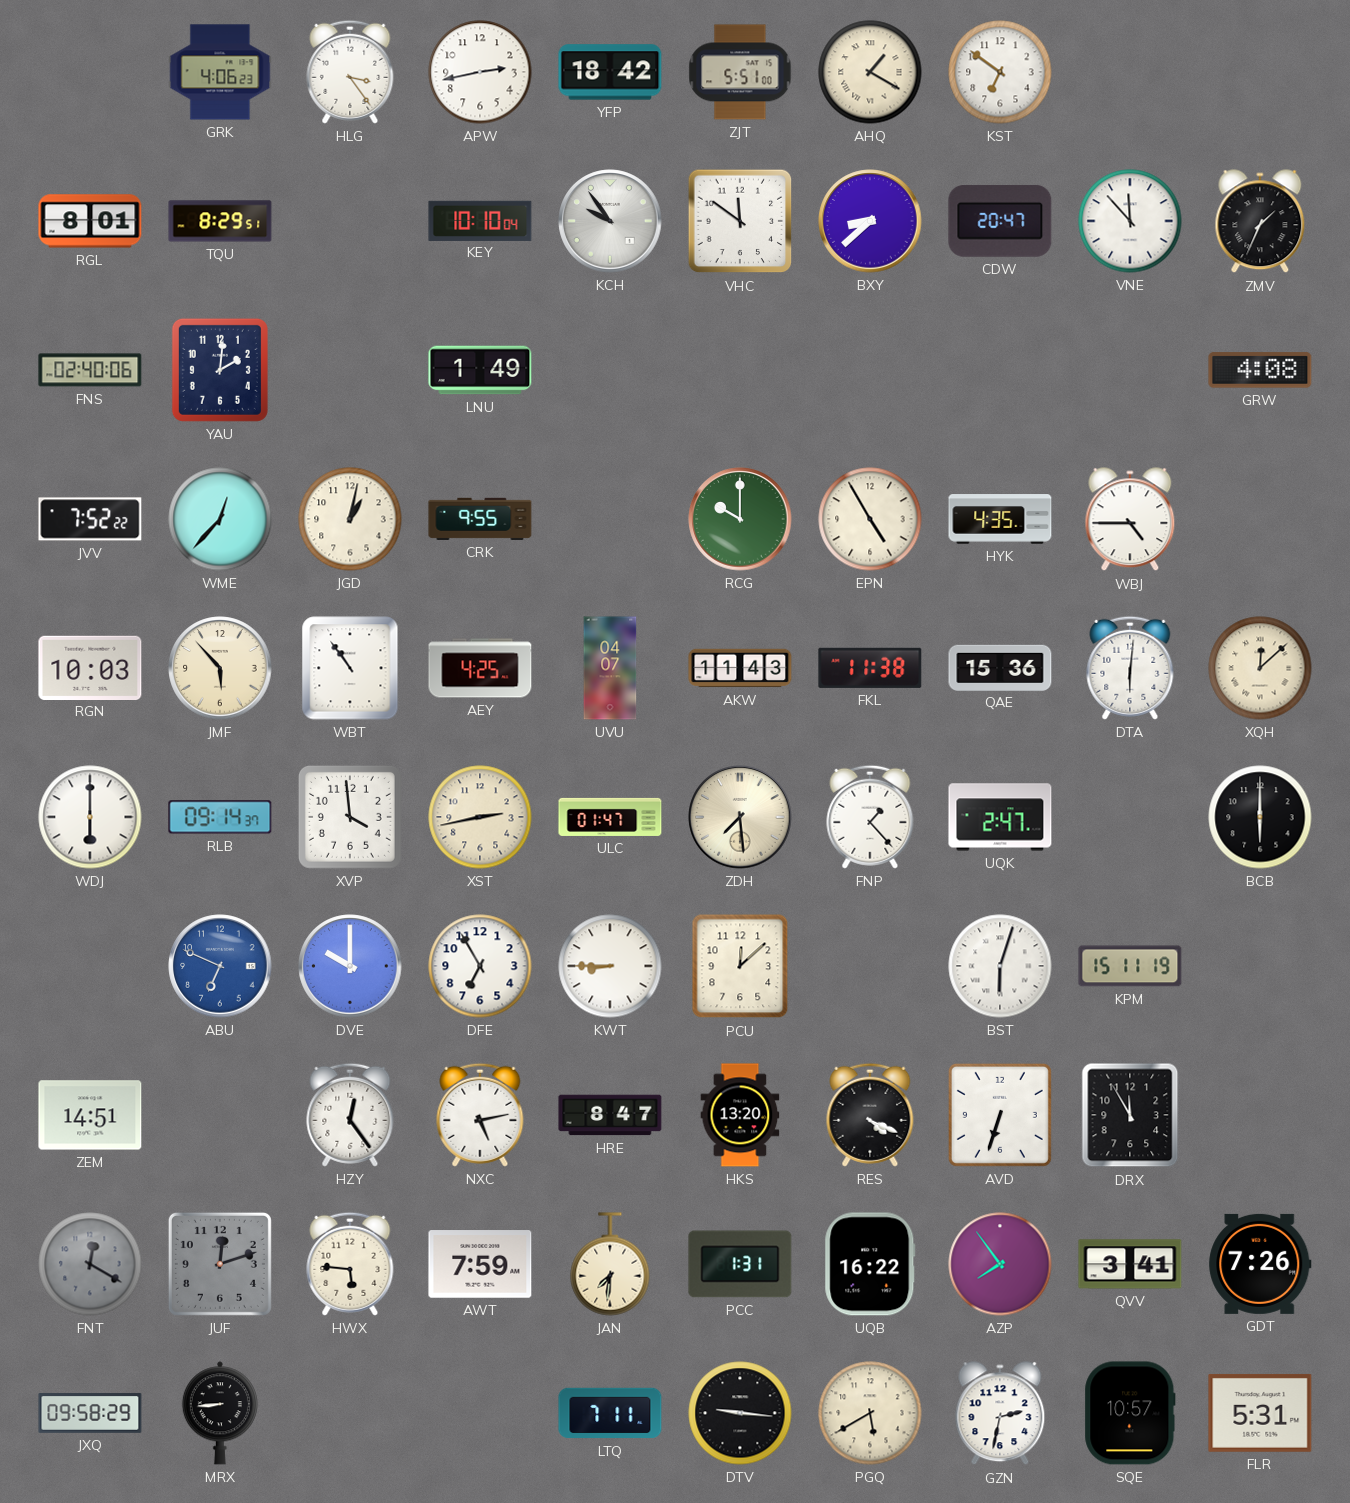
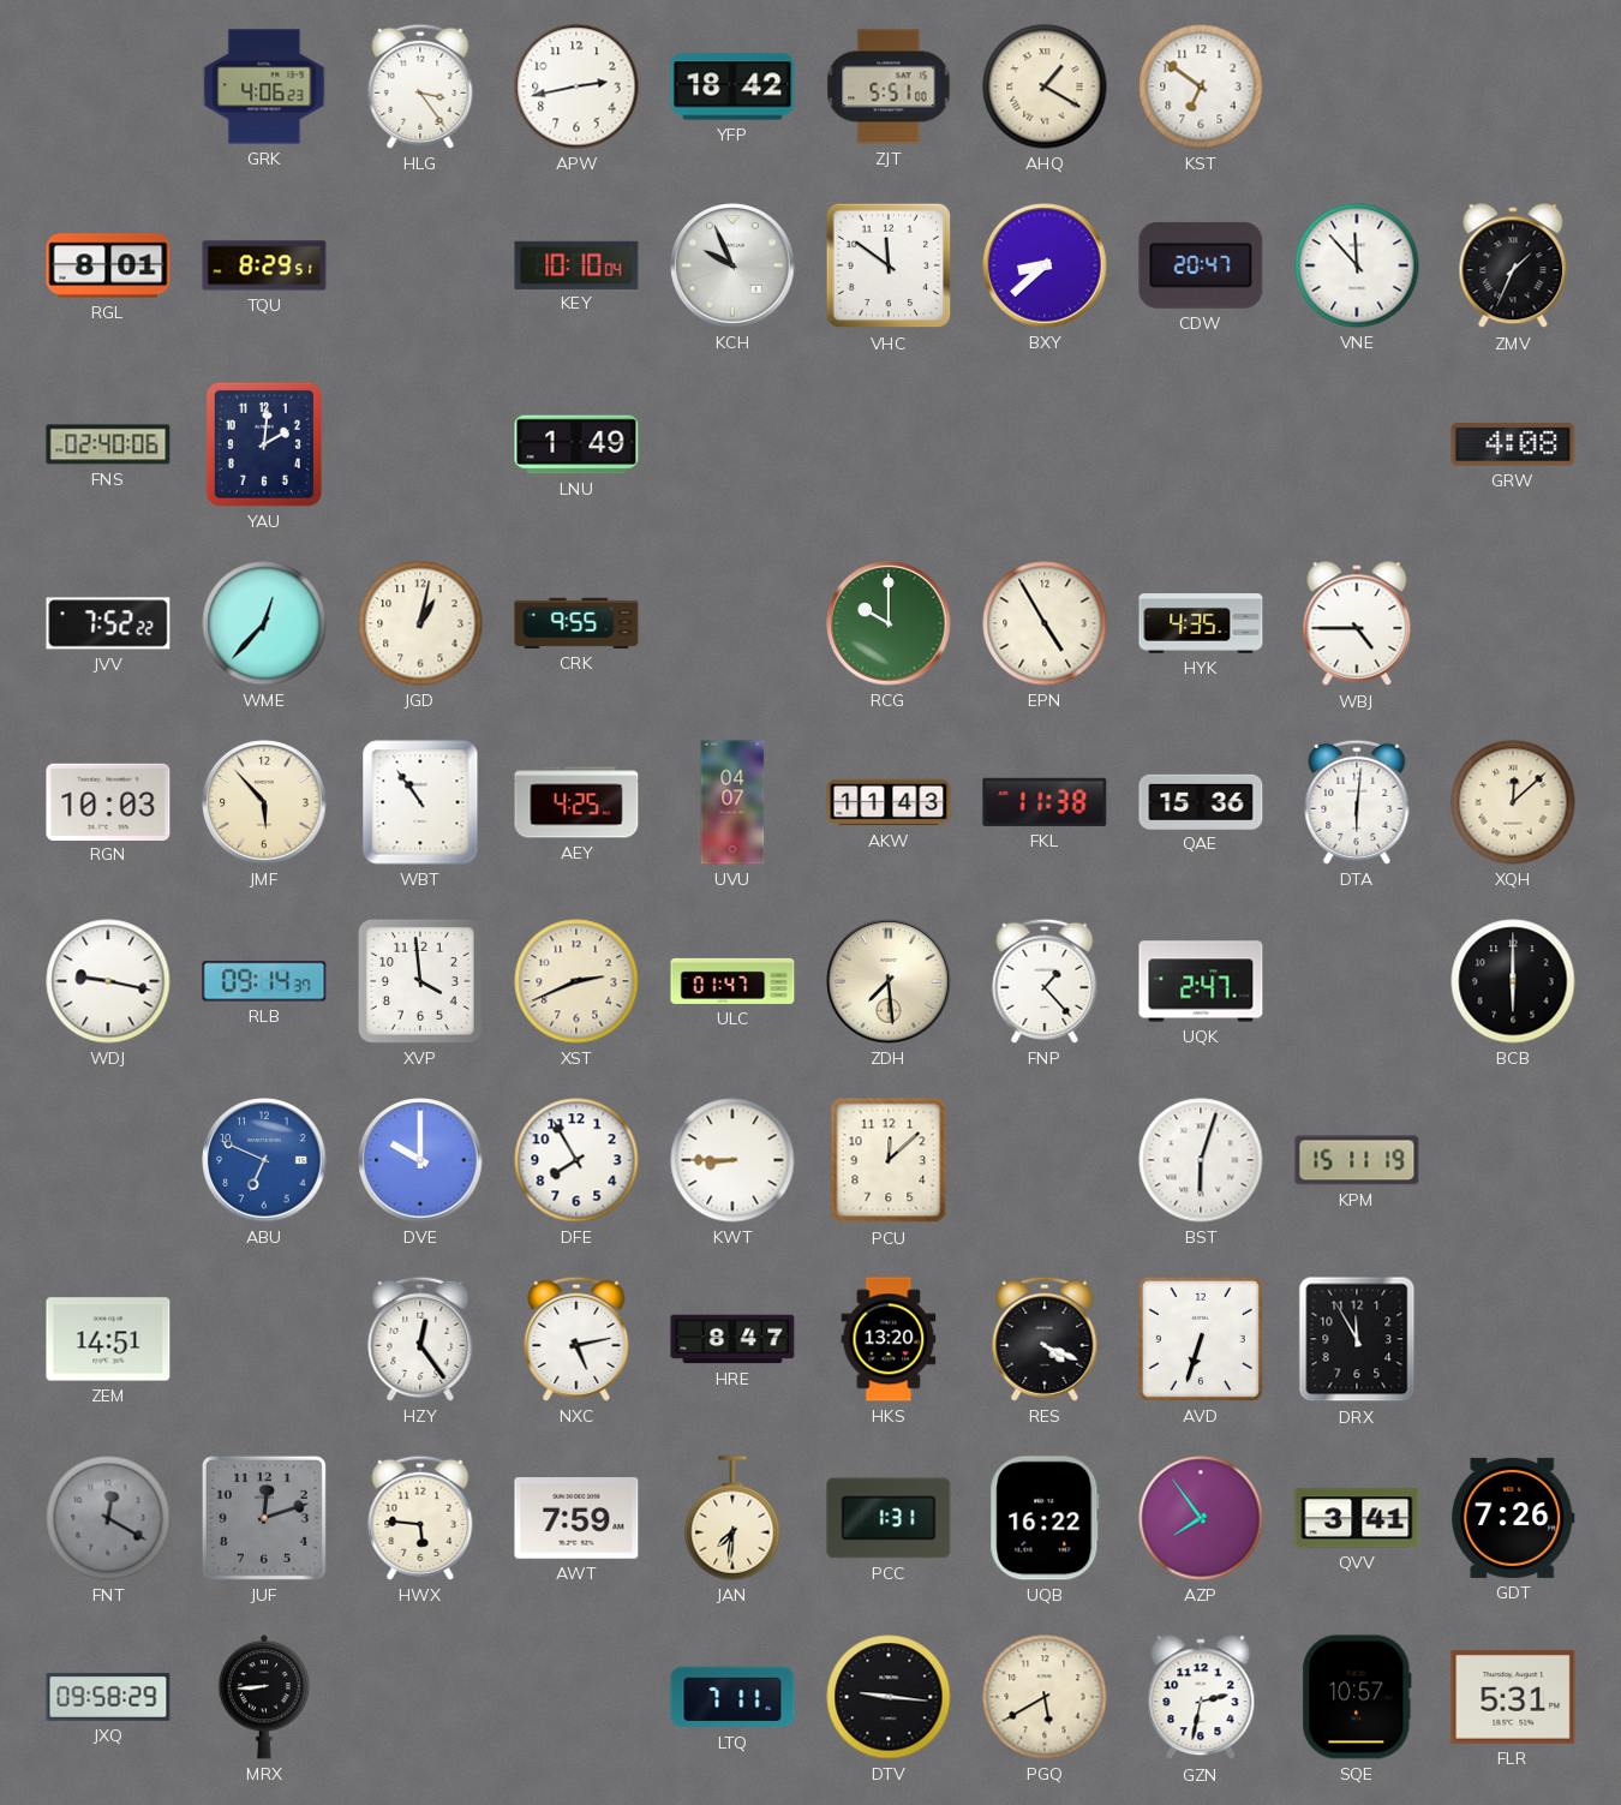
KCH: 9:54 -> 9:56
WDJ: 6:00 -> 9:17
XST: 2:43 -> 2:41
DFE: 6:55 -> 7:55
